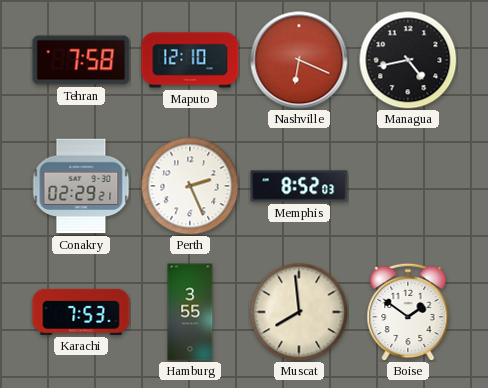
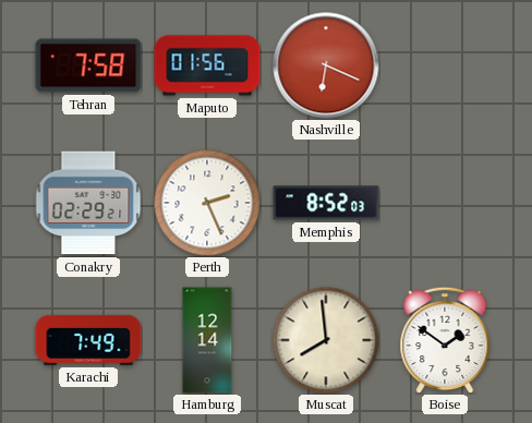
Maputo: 12:10 -> 01:56
Managua: 4:43 -> none
Karachi: 7:53 -> 7:49
Hamburg: 3:55 -> 12:14
